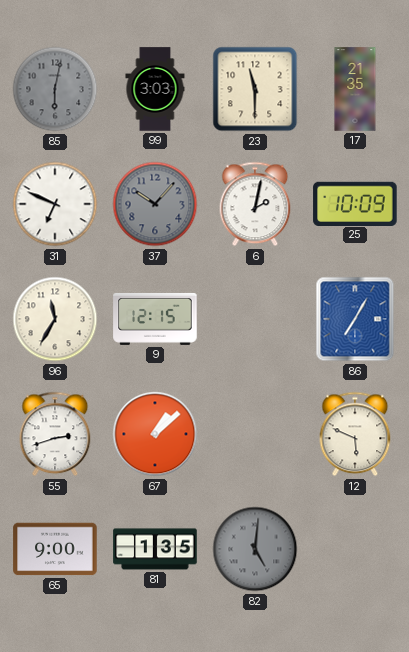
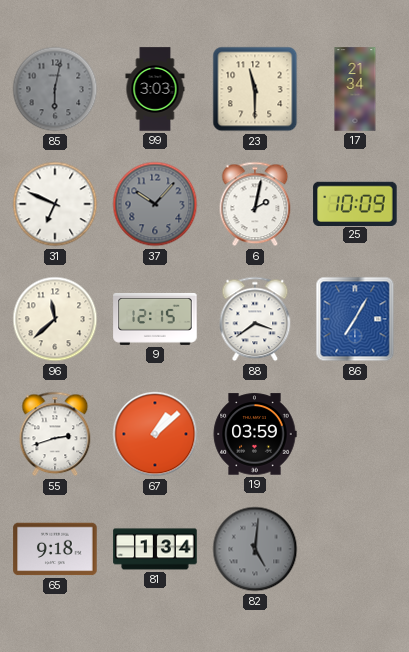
17: 21:35 -> 21:34
96: 11:35 -> 11:38
88: none -> 3:39
19: none -> 03:59
12: 5:49 -> none
65: 9:00 -> 9:18
81: 1:35 -> 1:34
